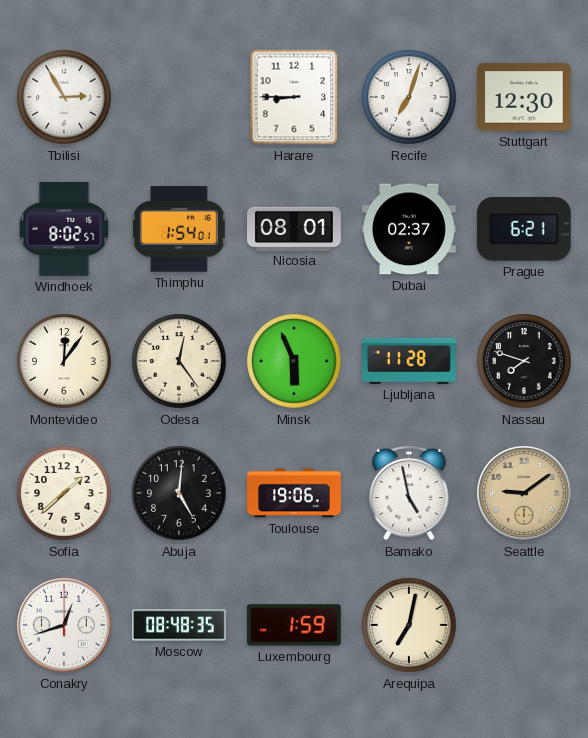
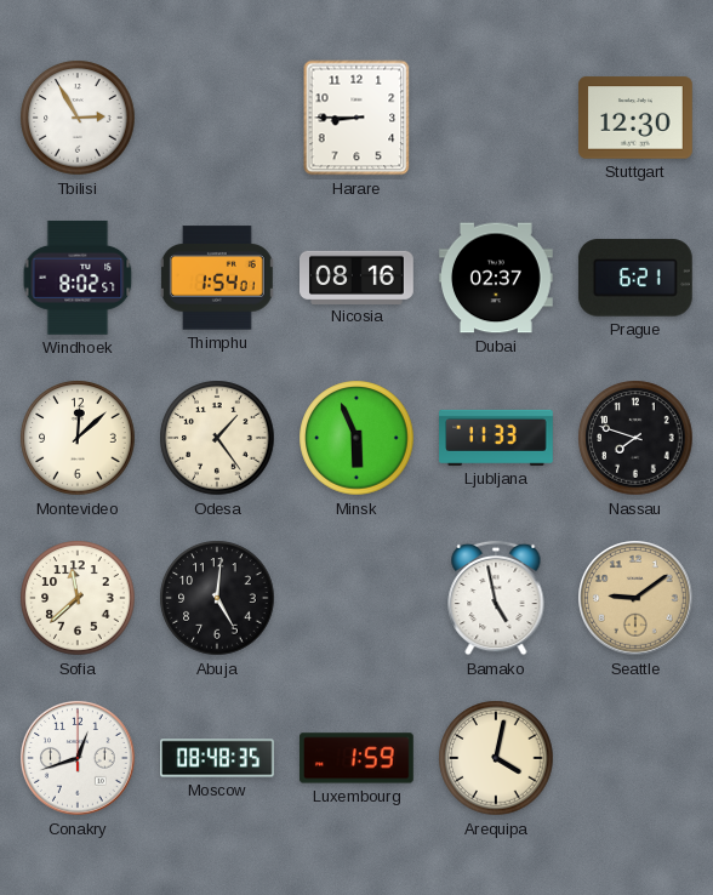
Recife: 7:03 -> none
Nicosia: 08:01 -> 08:16
Montevideo: 12:06 -> 12:08
Odesa: 12:24 -> 1:24
Ljubljana: 11:28 -> 11:33
Sofia: 1:38 -> 11:38
Toulouse: 19:06 -> none
Arequipa: 7:02 -> 4:02
